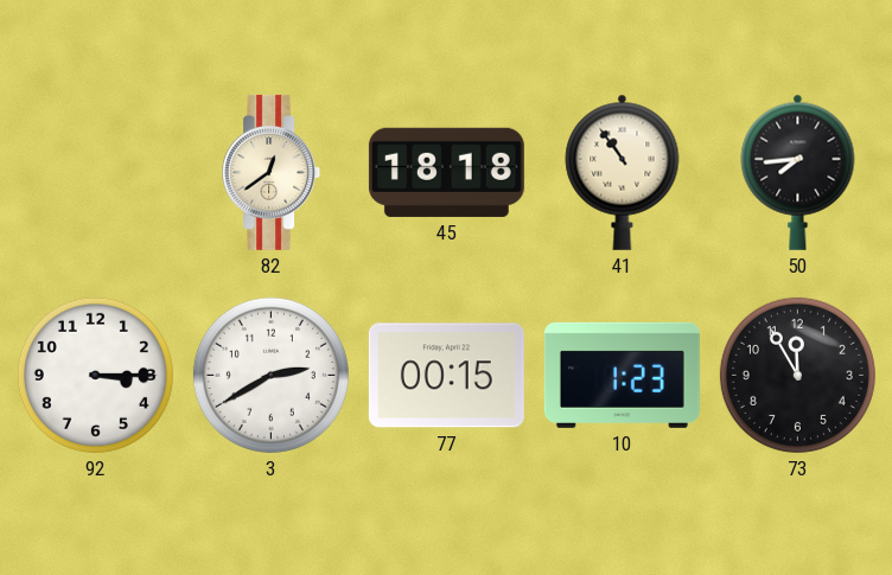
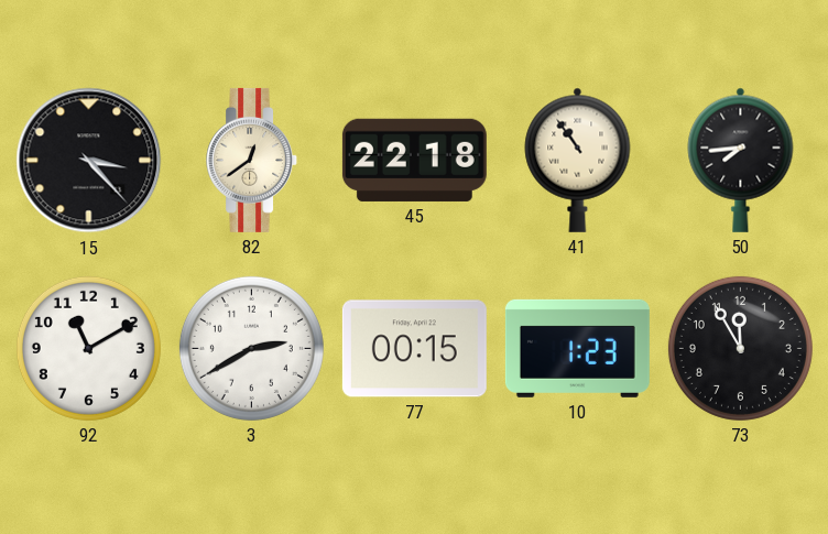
15: none -> 3:23
45: 18:18 -> 22:18
92: 3:15 -> 11:10
